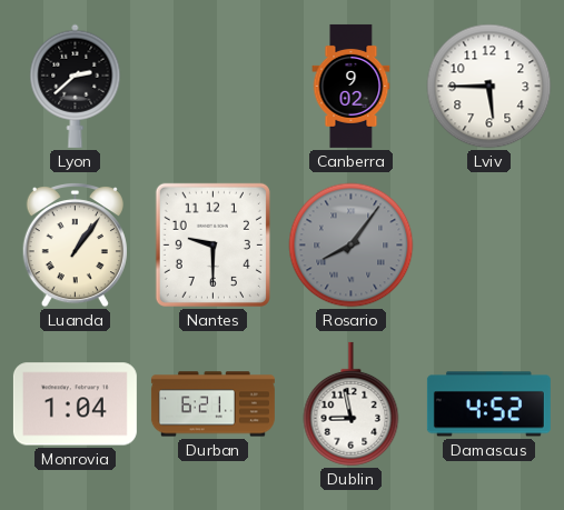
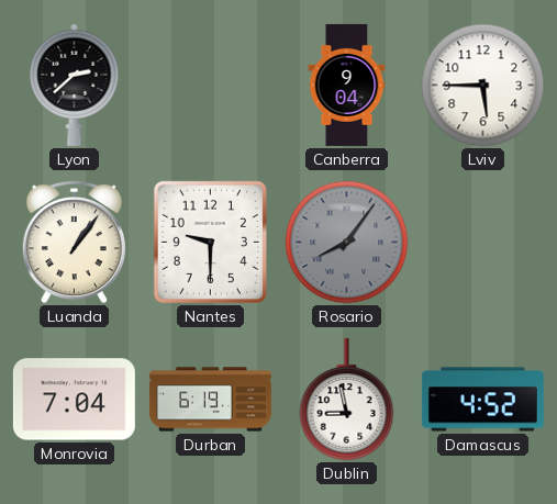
Canberra: 9:02 -> 9:04
Monrovia: 1:04 -> 7:04
Durban: 6:21 -> 6:19
